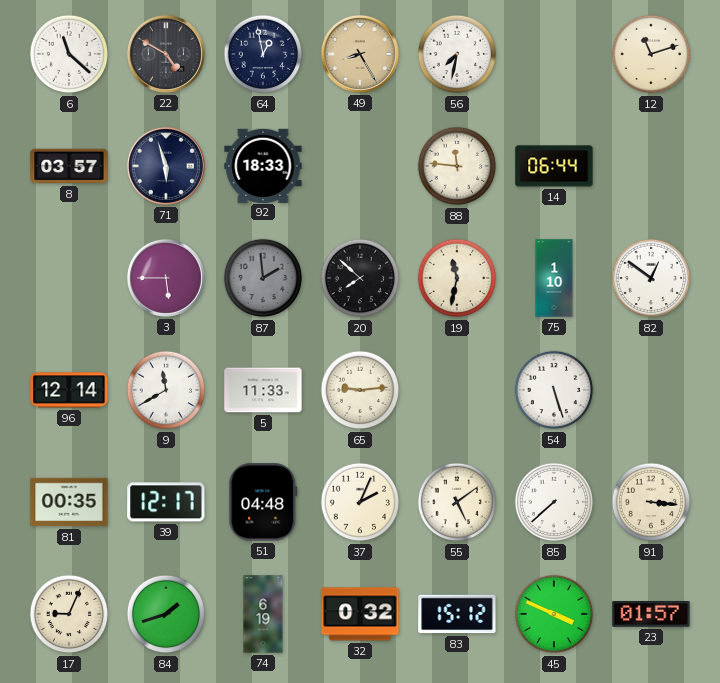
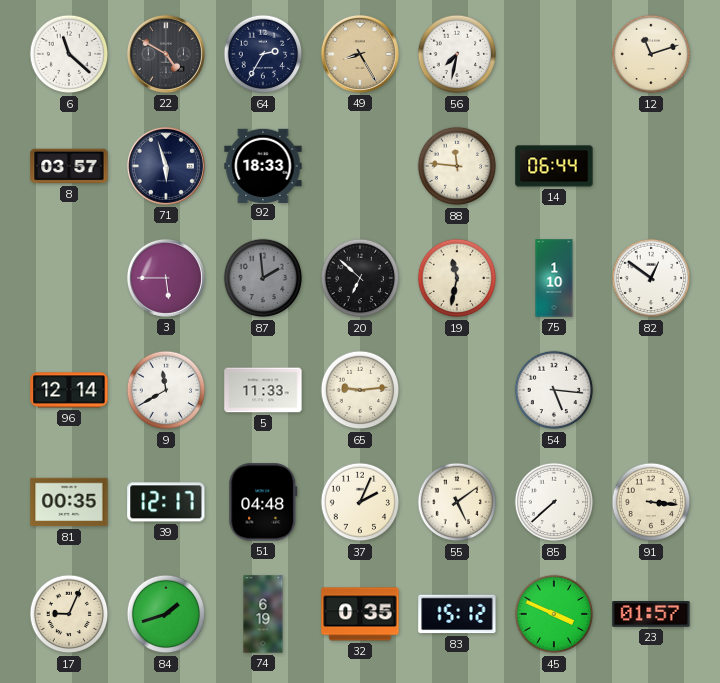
64: 12:58 -> 2:35
20: 7:52 -> 6:52
54: 5:27 -> 5:16
32: 0:32 -> 0:35
